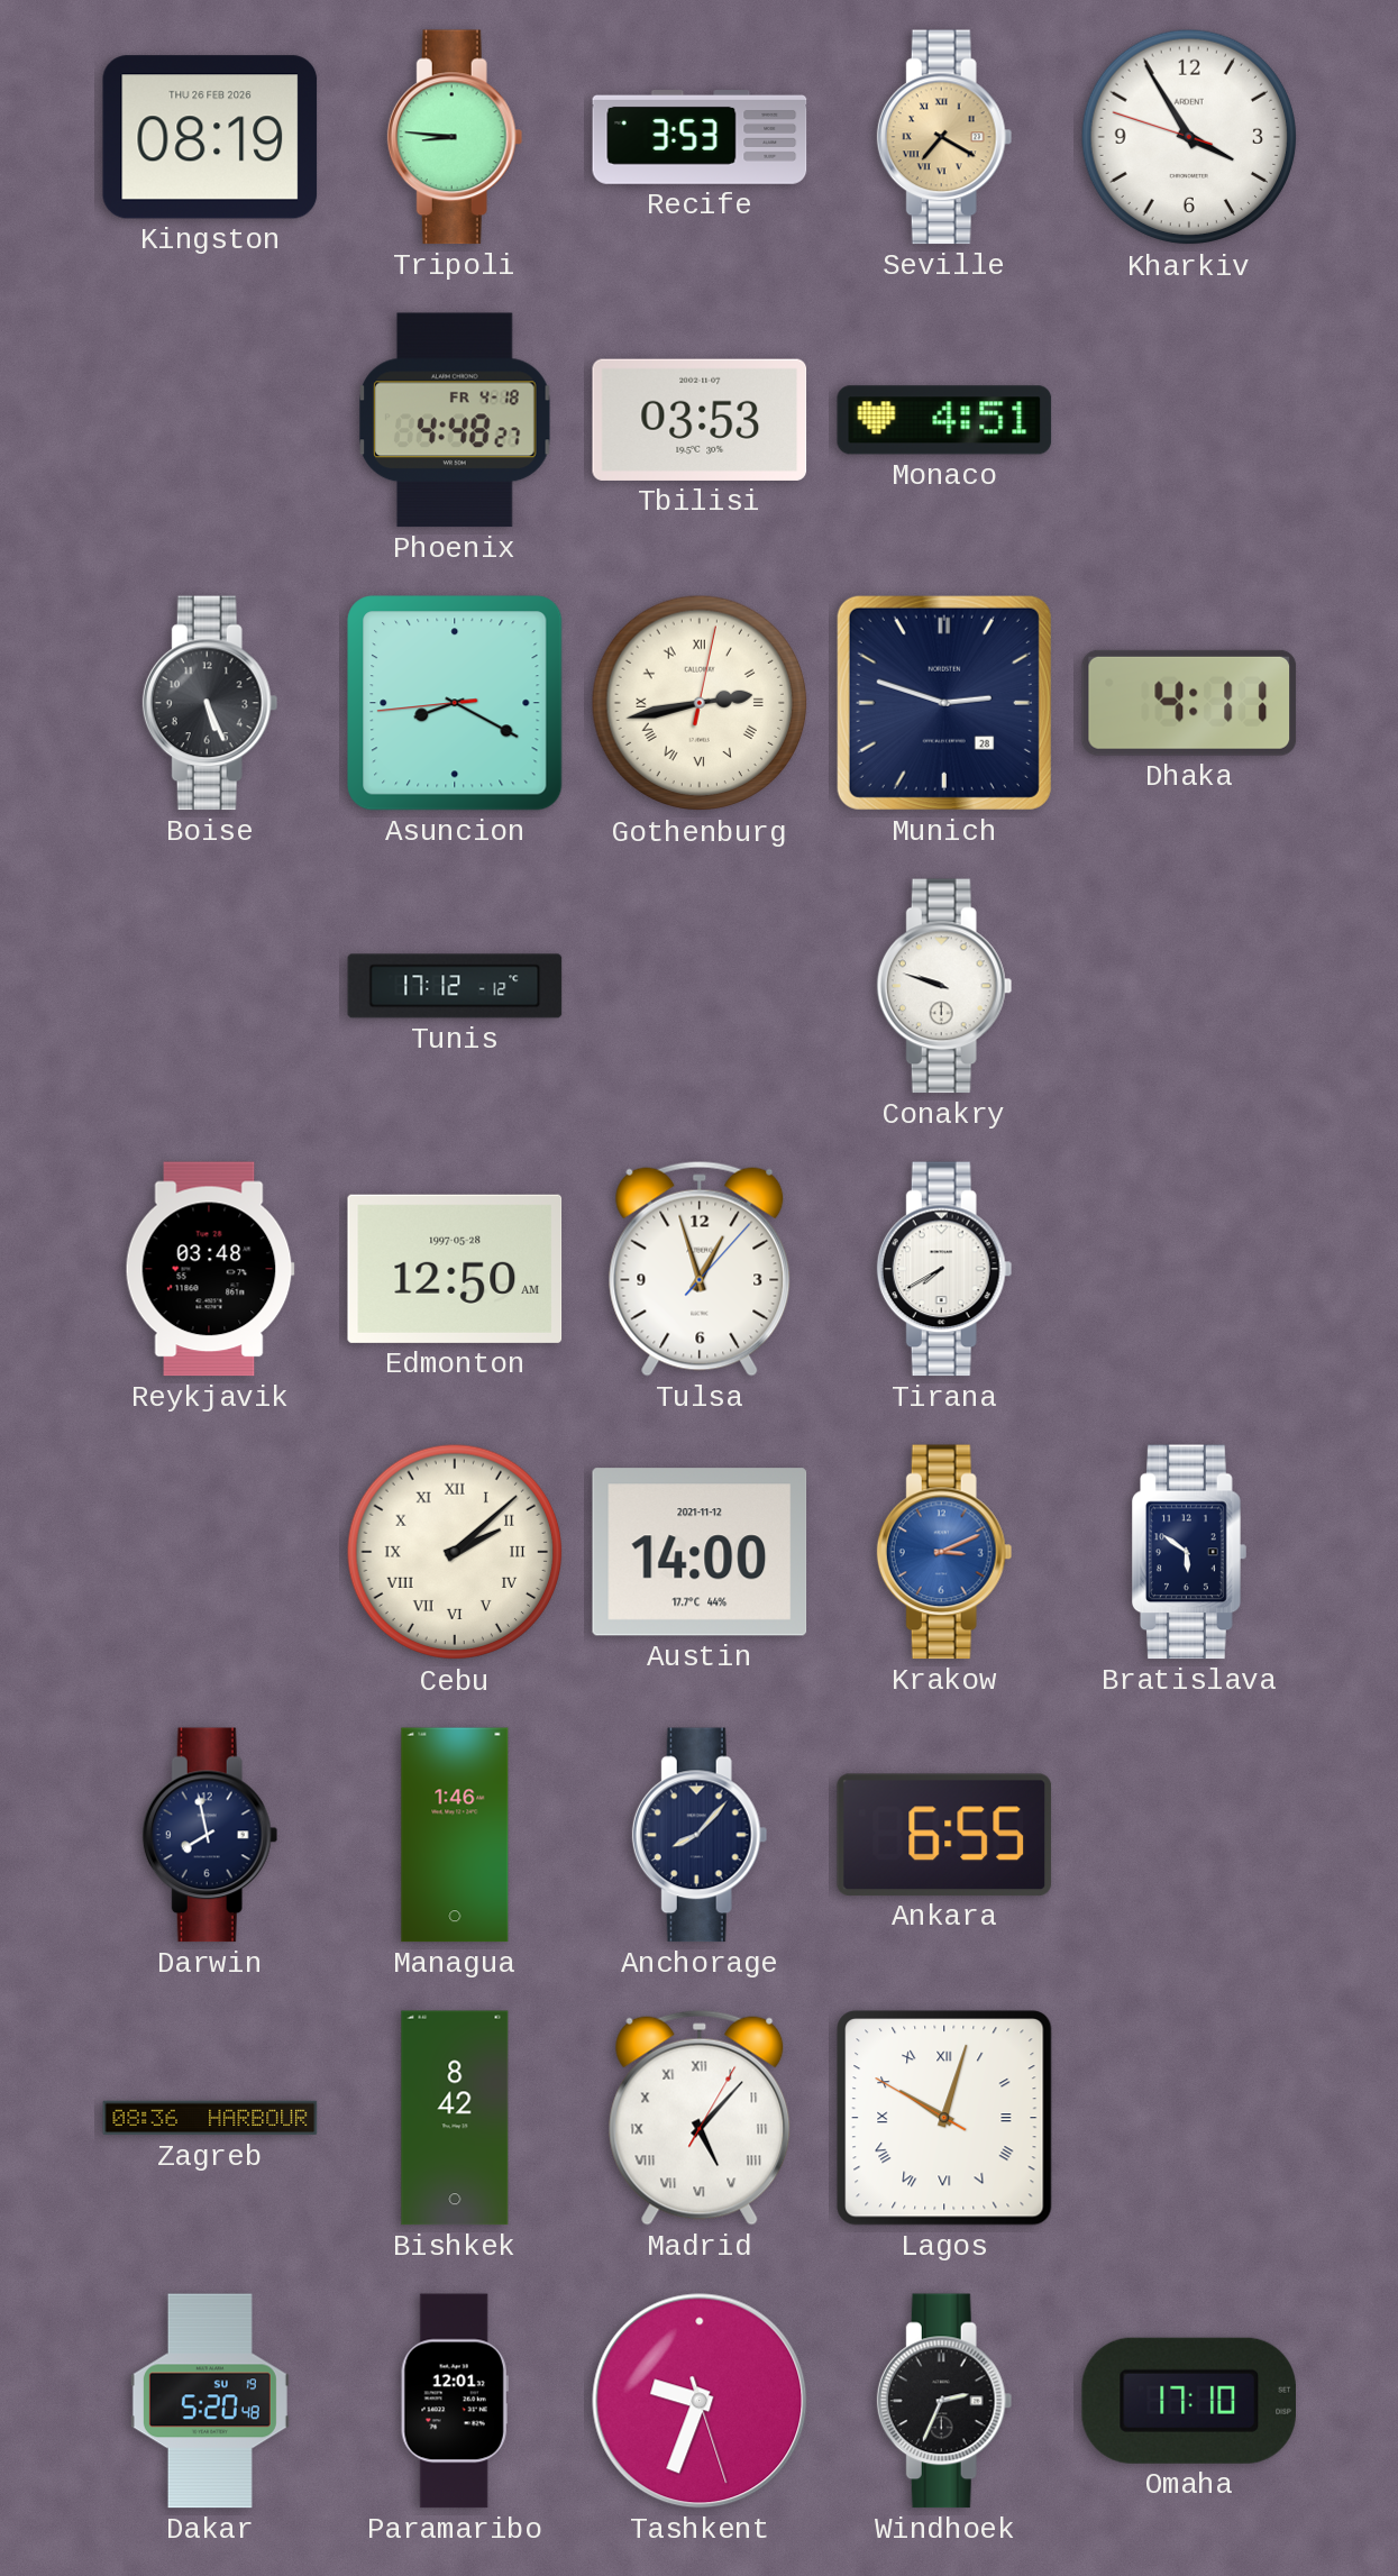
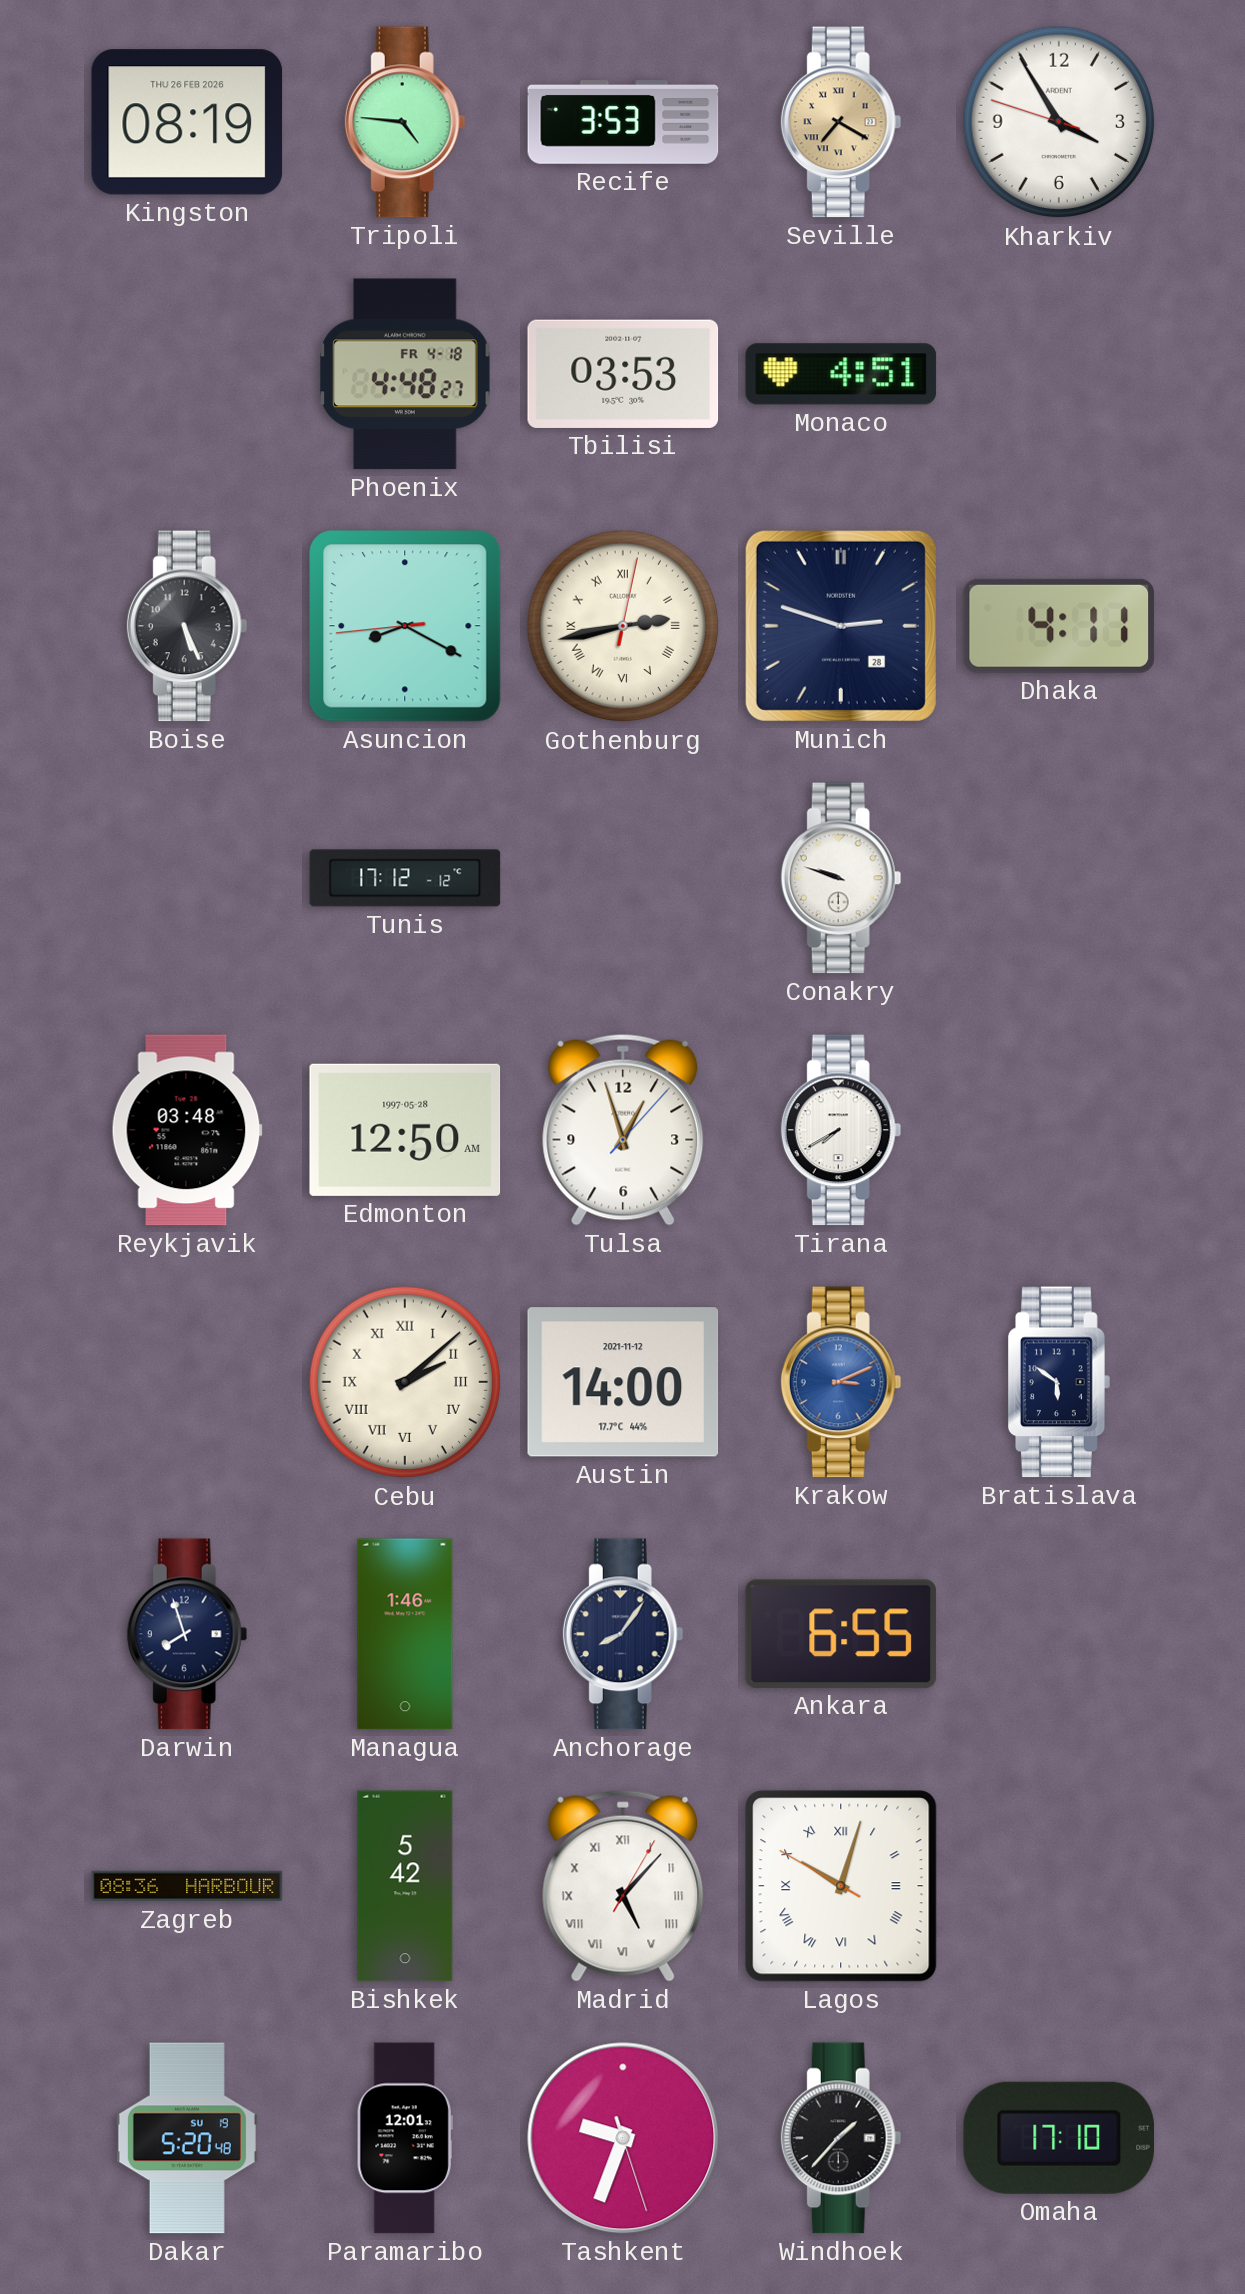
Tripoli: 8:46 -> 4:46
Darwin: 7:58 -> 7:57
Anchorage: 8:07 -> 8:06
Bishkek: 8:42 -> 5:42
Windhoek: 2:34 -> 1:37
